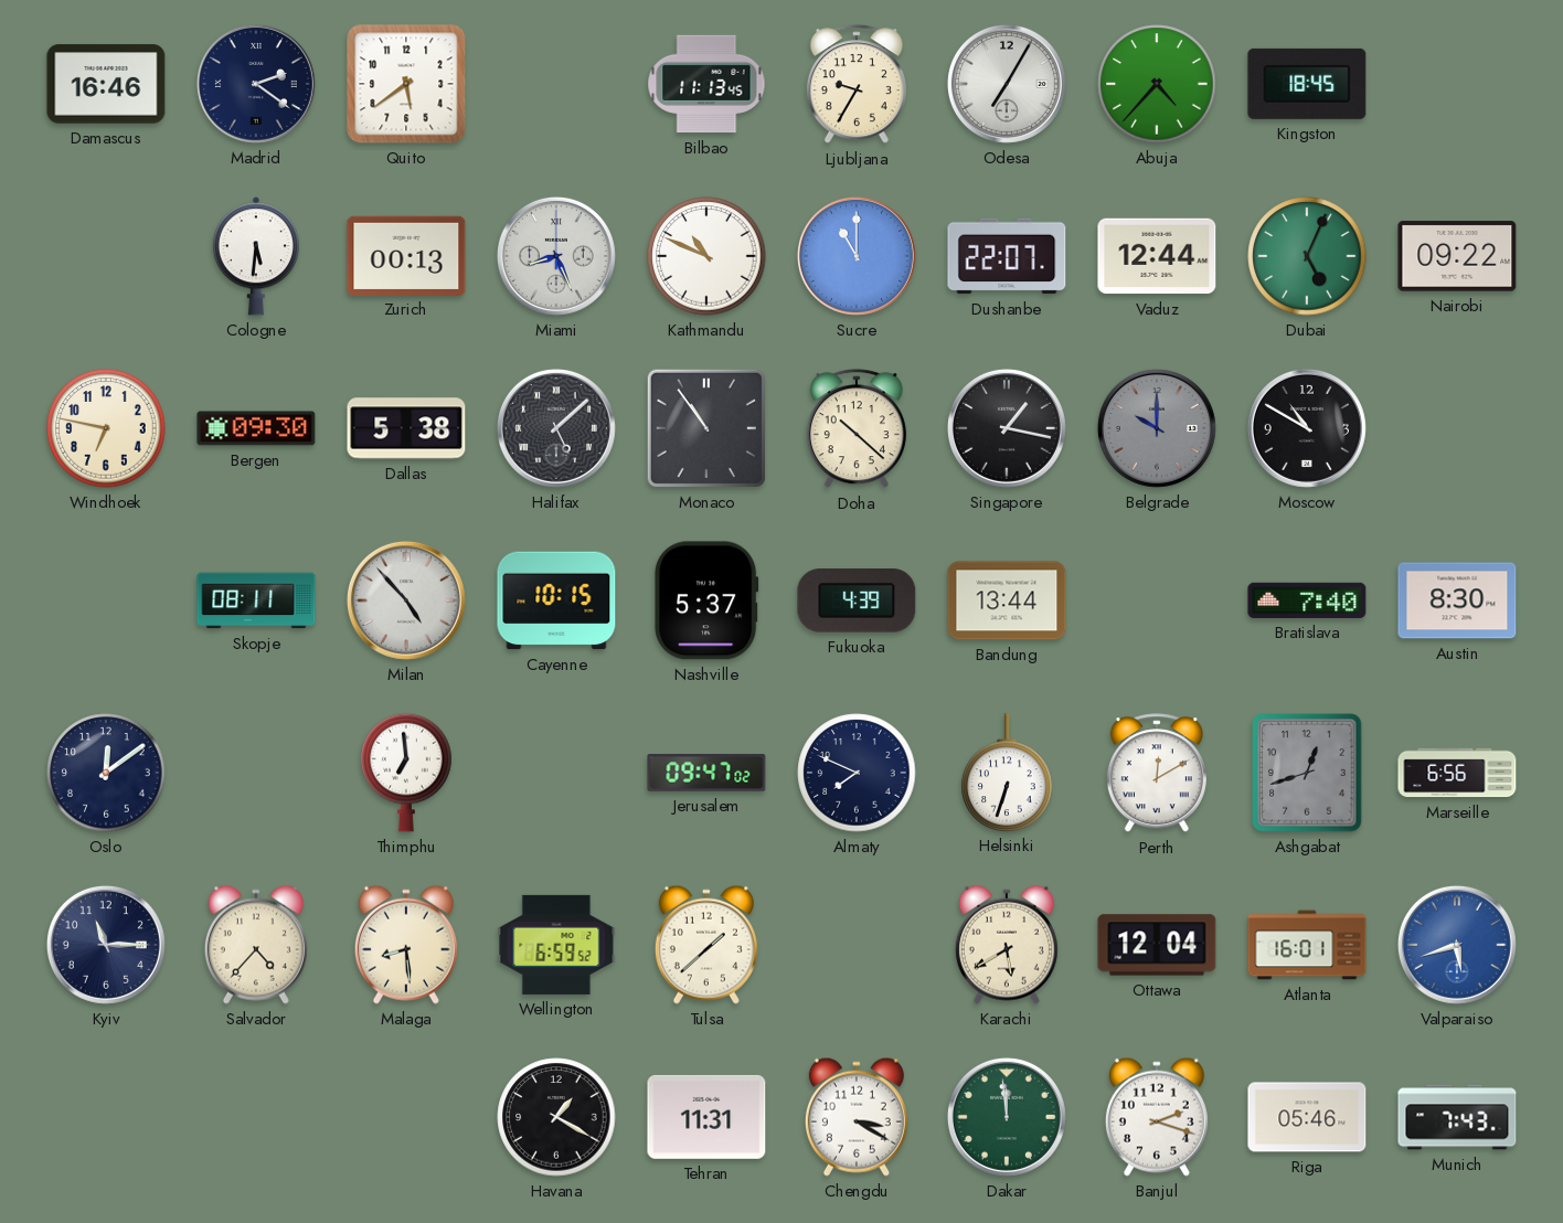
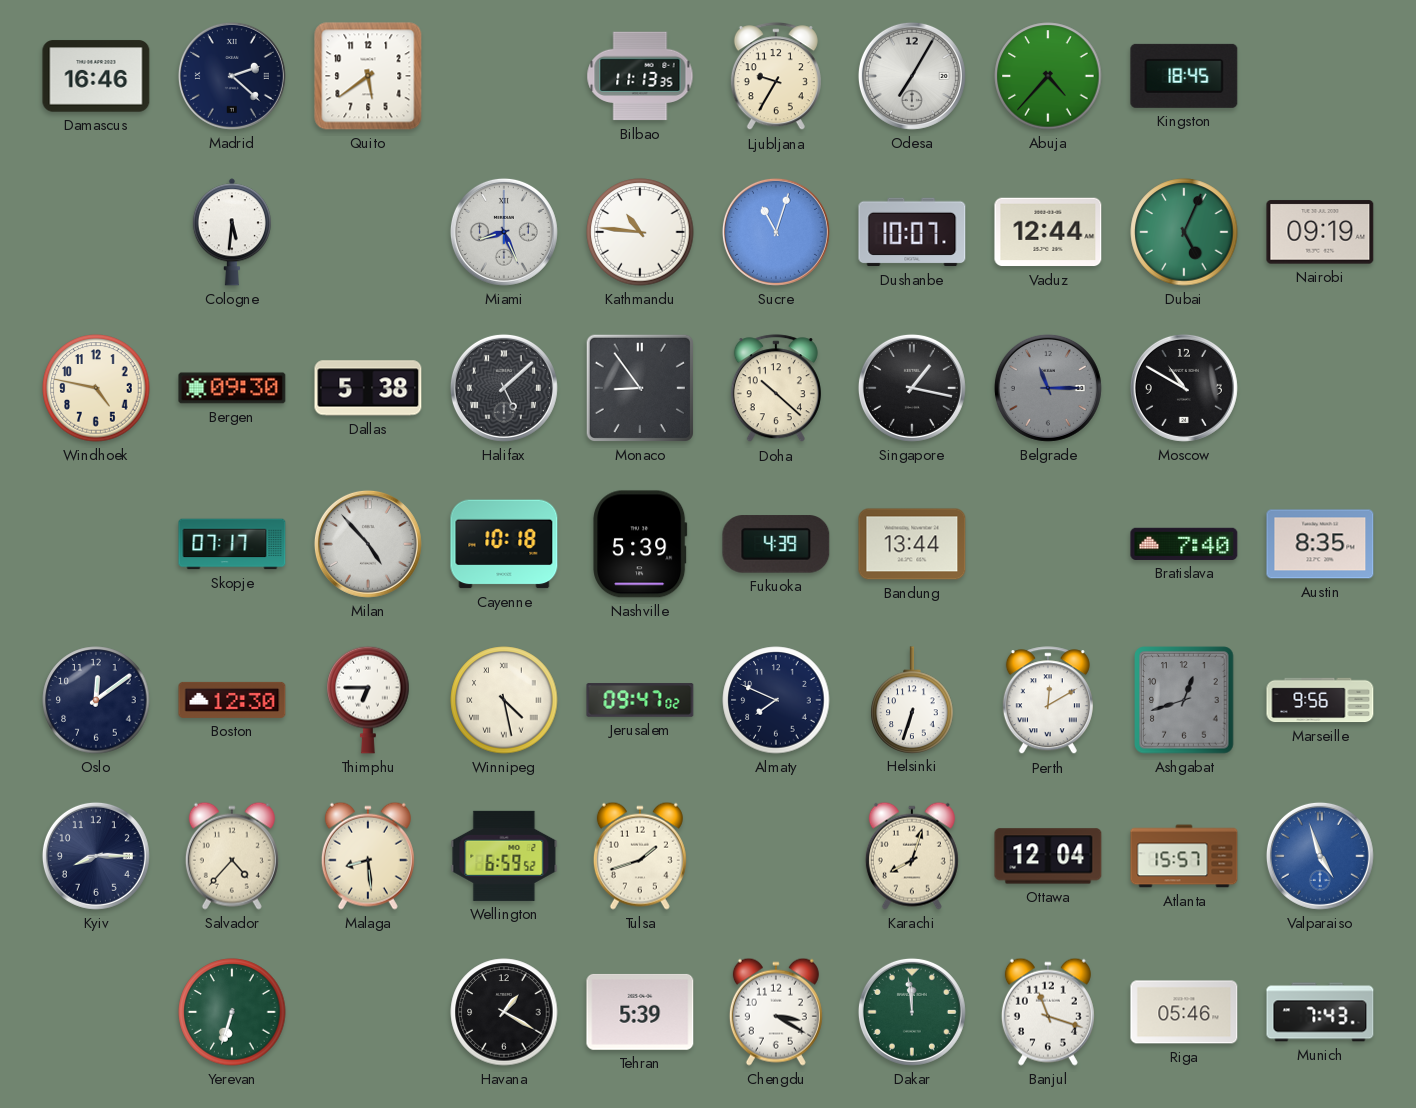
Madrid: 2:21 -> 2:22
Bilbao: 11:13:45 -> 11:13:35
Zurich: 00:13 -> none
Kathmandu: 10:49 -> 10:46
Sucre: 11:00 -> 11:03
Dushanbe: 22:07 -> 10:07
Nairobi: 09:22 -> 09:19
Windhoek: 6:47 -> 4:47
Monaco: 10:54 -> 8:54
Belgrade: 10:00 -> 11:15
Skopje: 08:11 -> 07:17
Cayenne: 10:15 -> 10:18
Nashville: 5:37 -> 5:39
Austin: 8:30 -> 8:35
Boston: none -> 12:30
Thimphu: 6:59 -> 6:45
Winnipeg: none -> 4:28
Marseille: 6:56 -> 9:56
Kyiv: 11:15 -> 8:15
Tulsa: 1:38 -> 1:42
Karachi: 5:40 -> 8:03
Atlanta: 16:01 -> 15:57
Valparaiso: 5:42 -> 4:57
Yerevan: none -> 6:33
Tehran: 11:31 -> 5:39
Banjul: 2:18 -> 11:18
